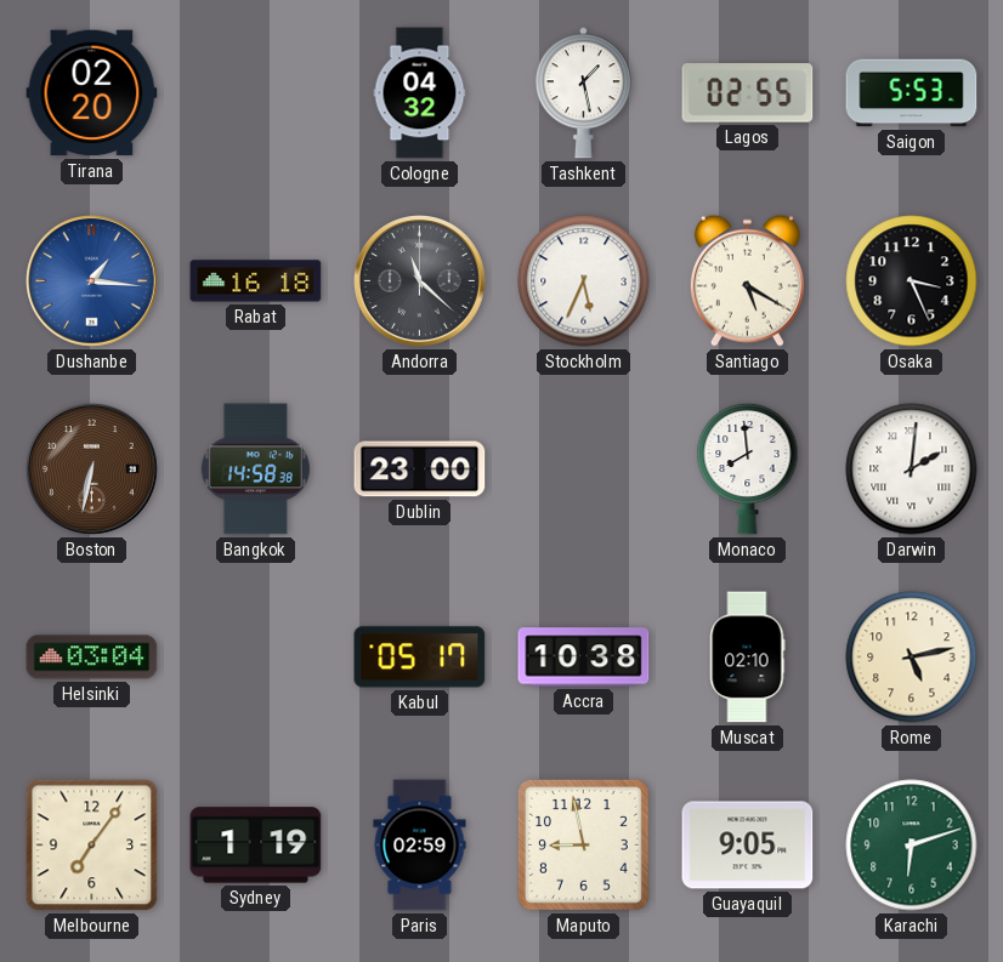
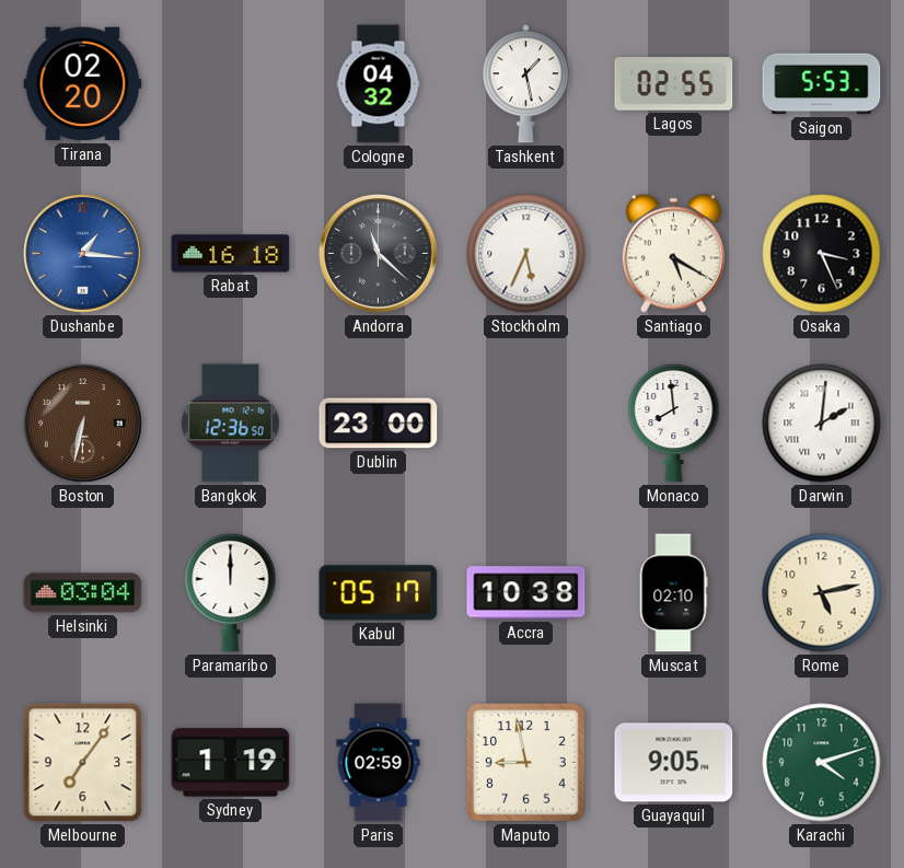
Bangkok: 14:58 -> 12:36
Paramaribo: none -> 12:00
Karachi: 6:12 -> 4:12
